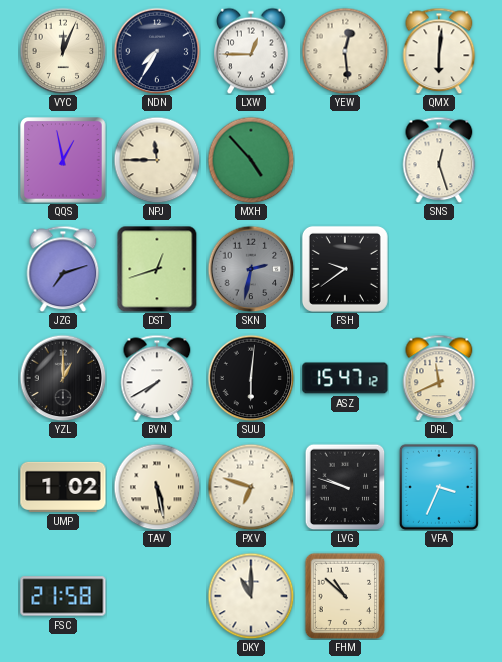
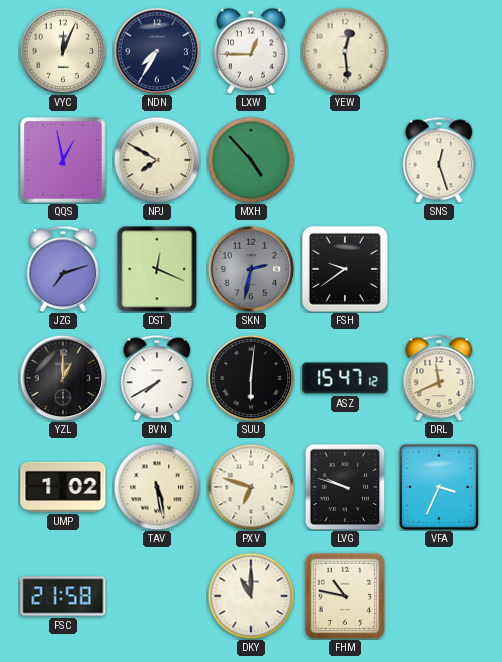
QMX: 6:01 -> none
NPJ: 11:45 -> 7:50
DST: 12:42 -> 12:19
FHM: 10:52 -> 10:47
